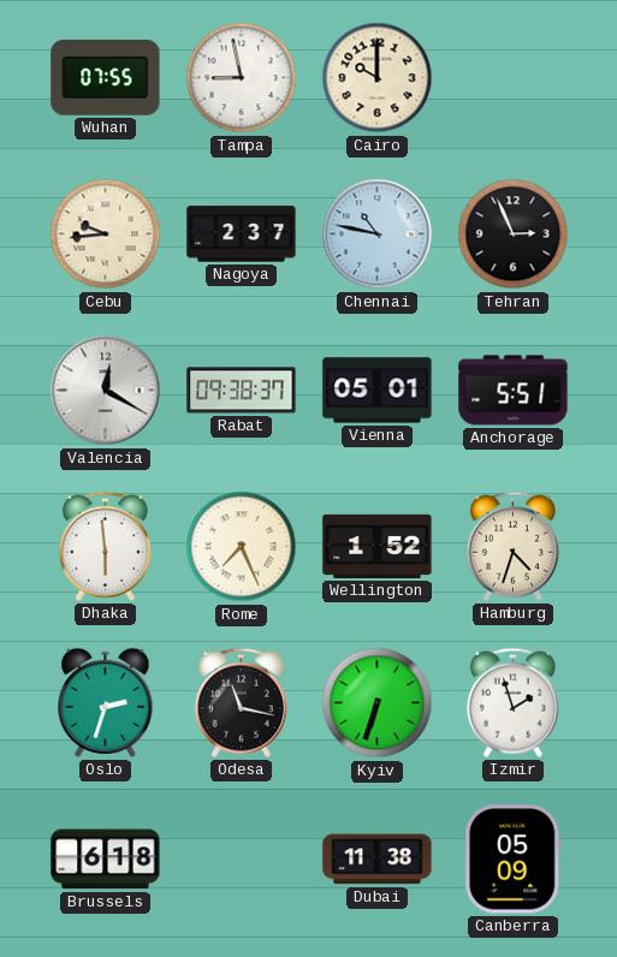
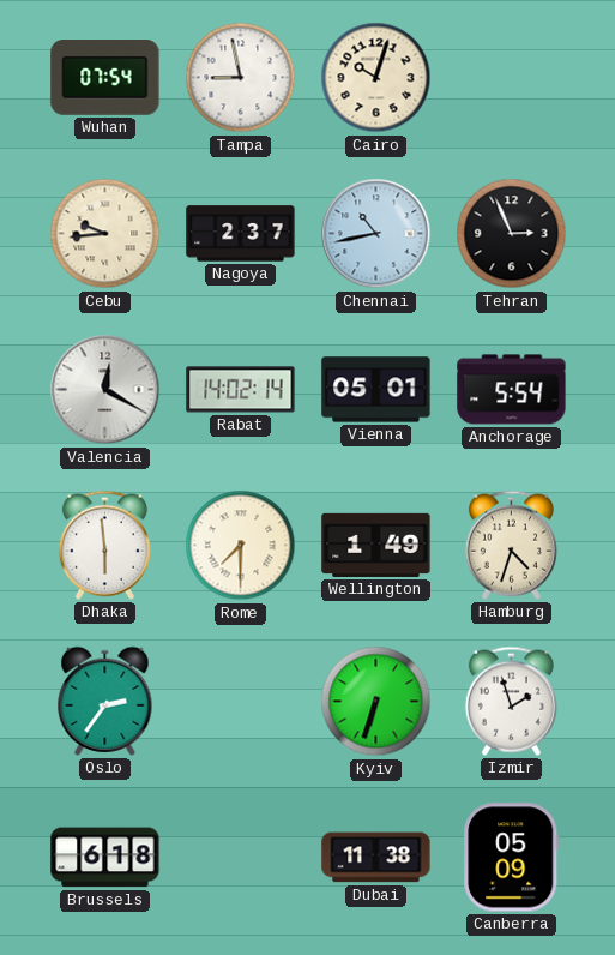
Wuhan: 07:55 -> 07:54
Cairo: 10:00 -> 10:03
Chennai: 10:47 -> 10:43
Rabat: 09:38 -> 14:02
Anchorage: 5:51 -> 5:54
Rome: 7:26 -> 7:30
Wellington: 1:52 -> 1:49
Oslo: 2:33 -> 2:36
Odesa: 11:17 -> none
